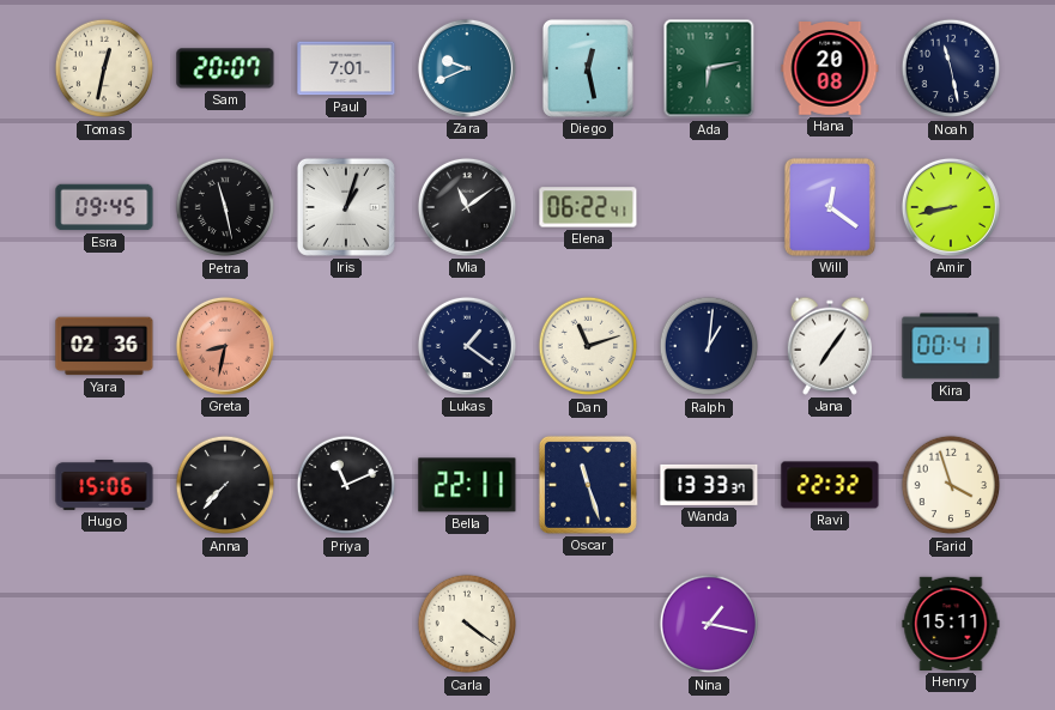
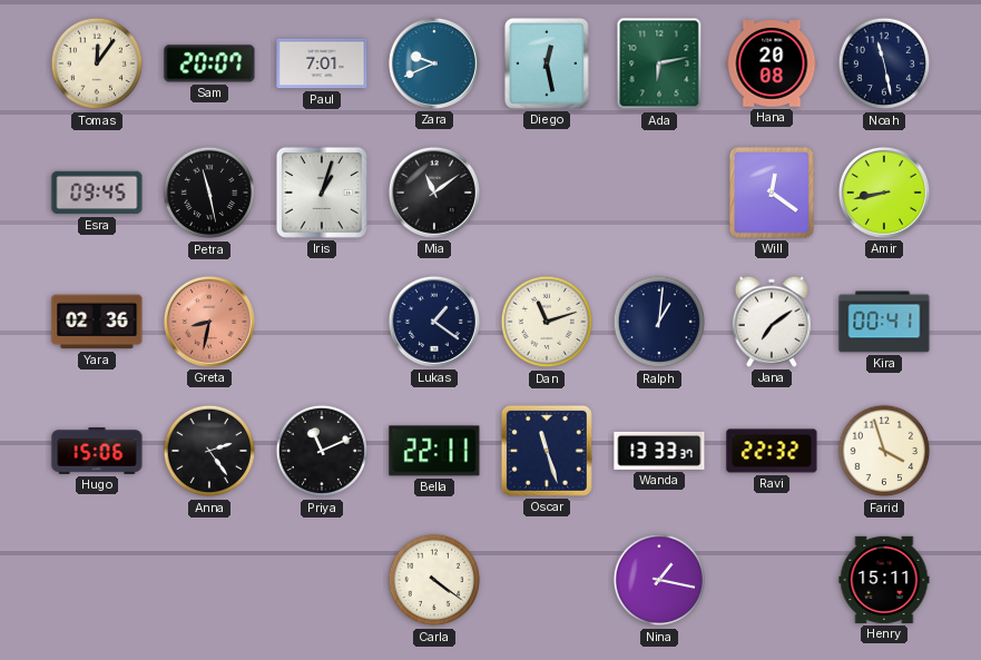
Tomas: 12:32 -> 12:06
Elena: 06:22 -> none
Jana: 7:06 -> 7:09
Anna: 7:37 -> 2:24
